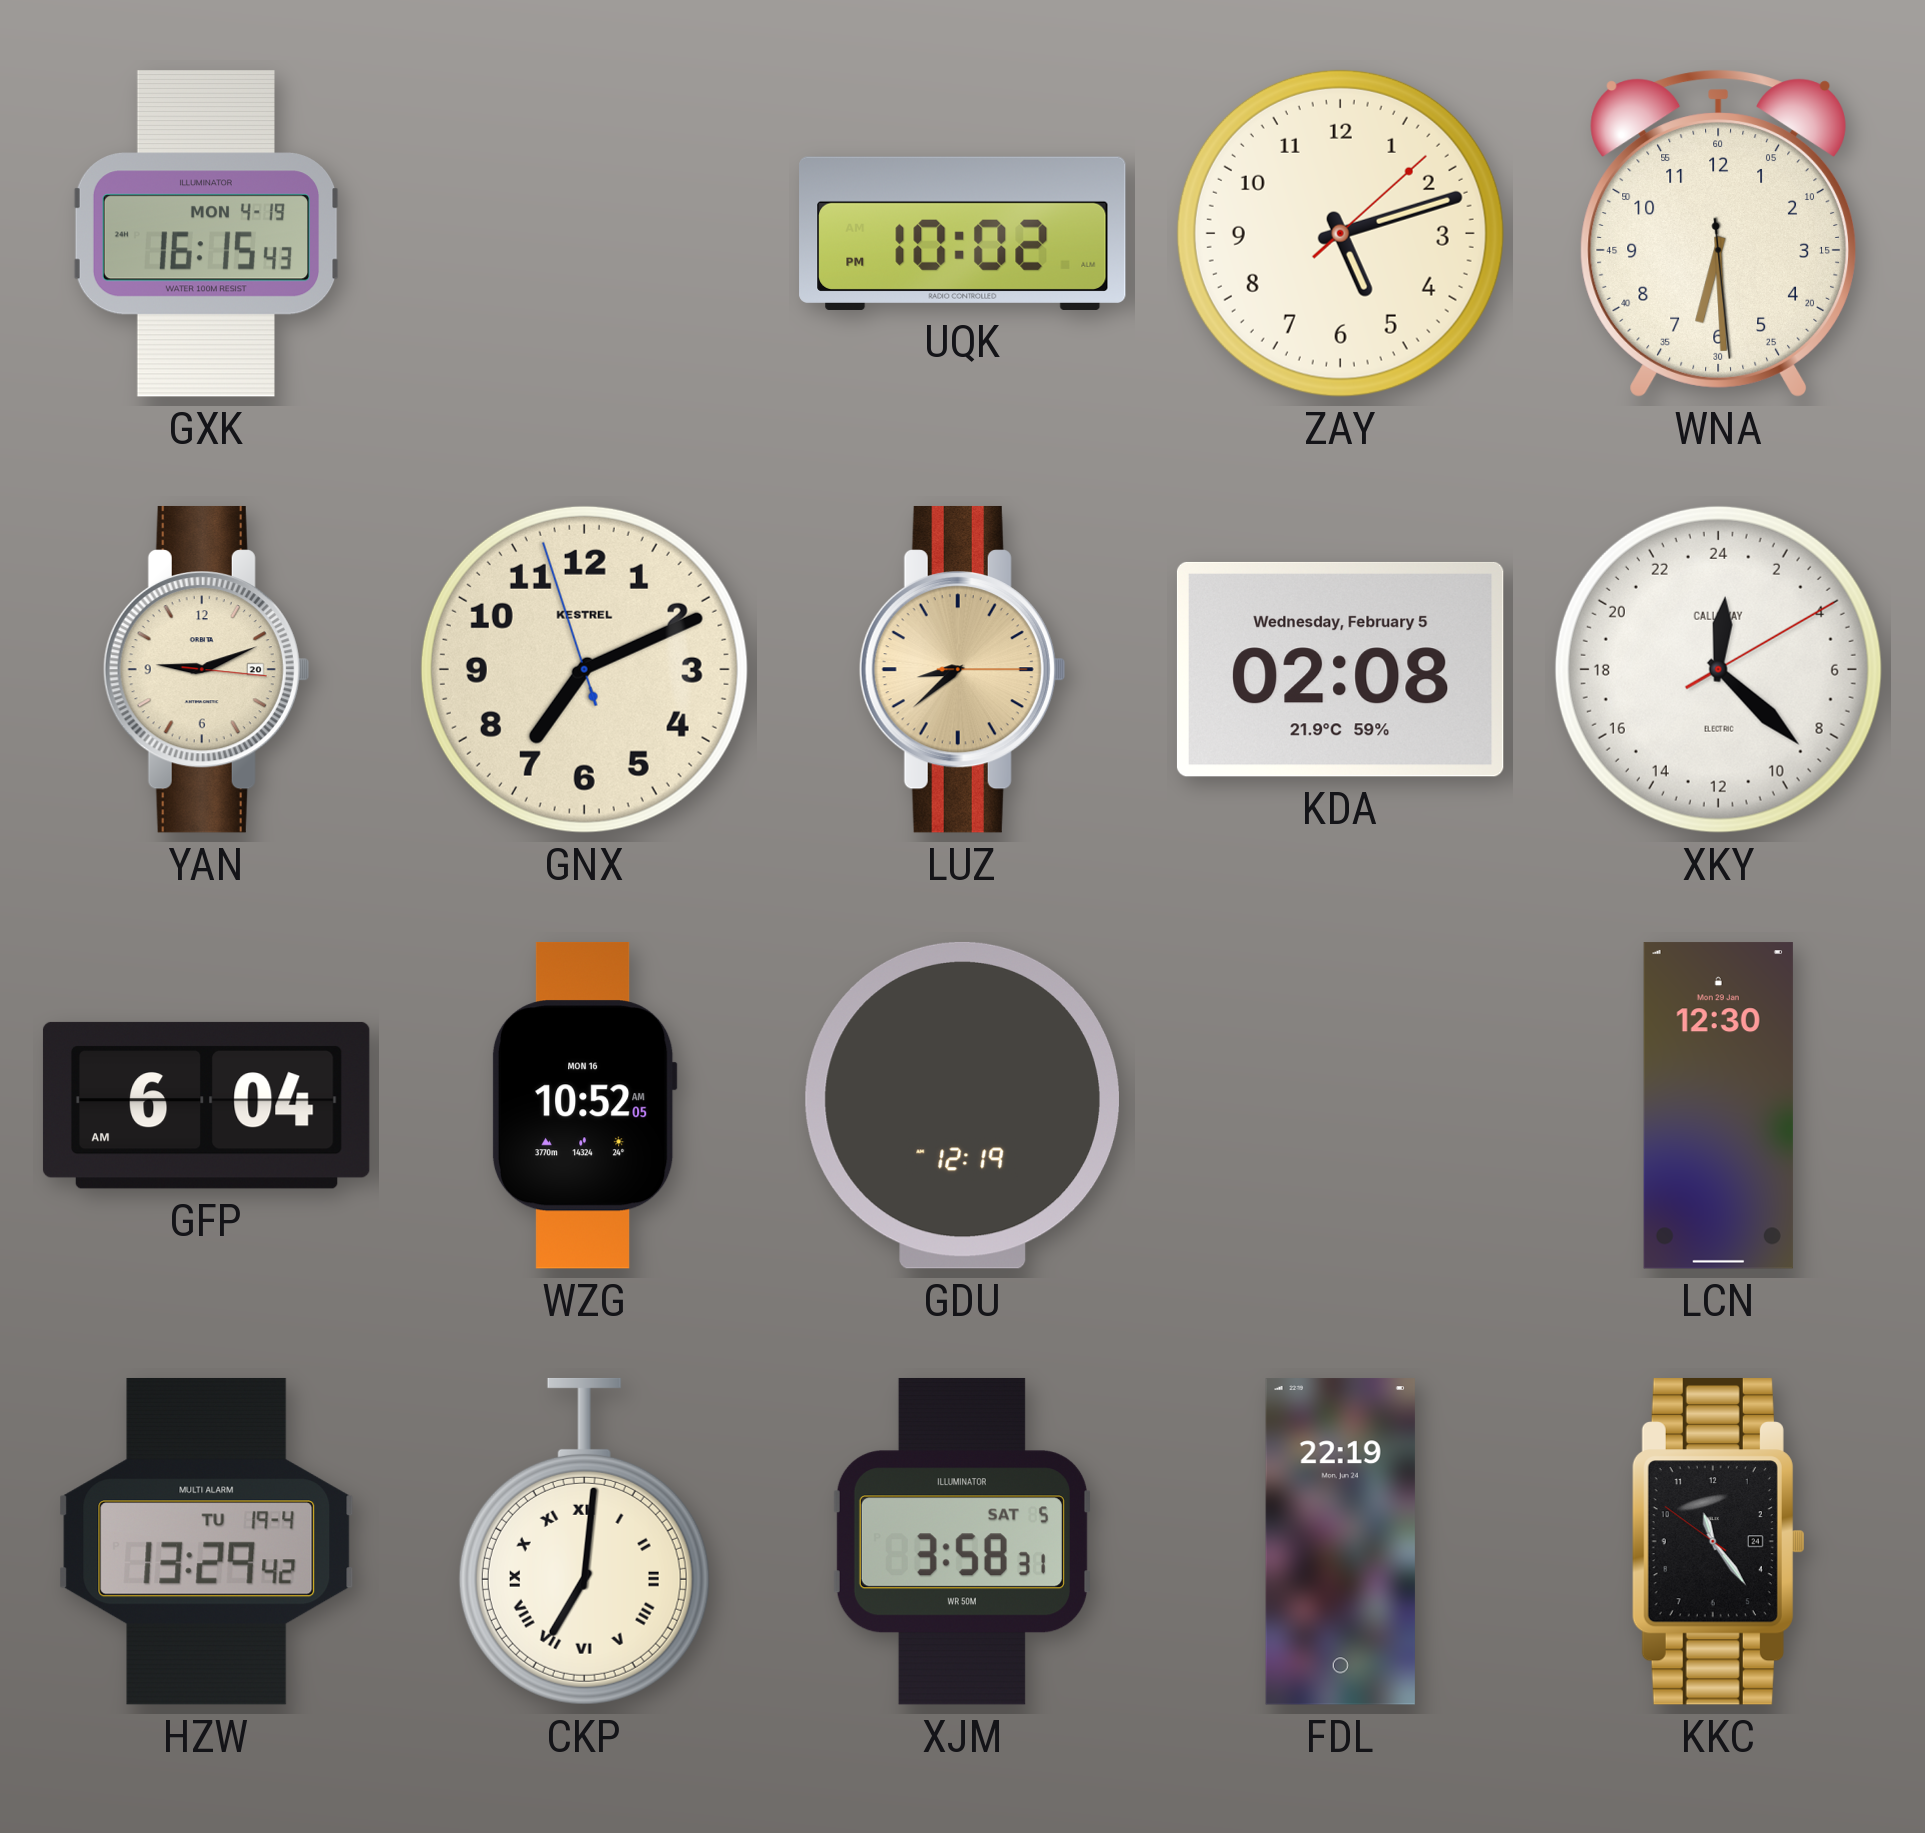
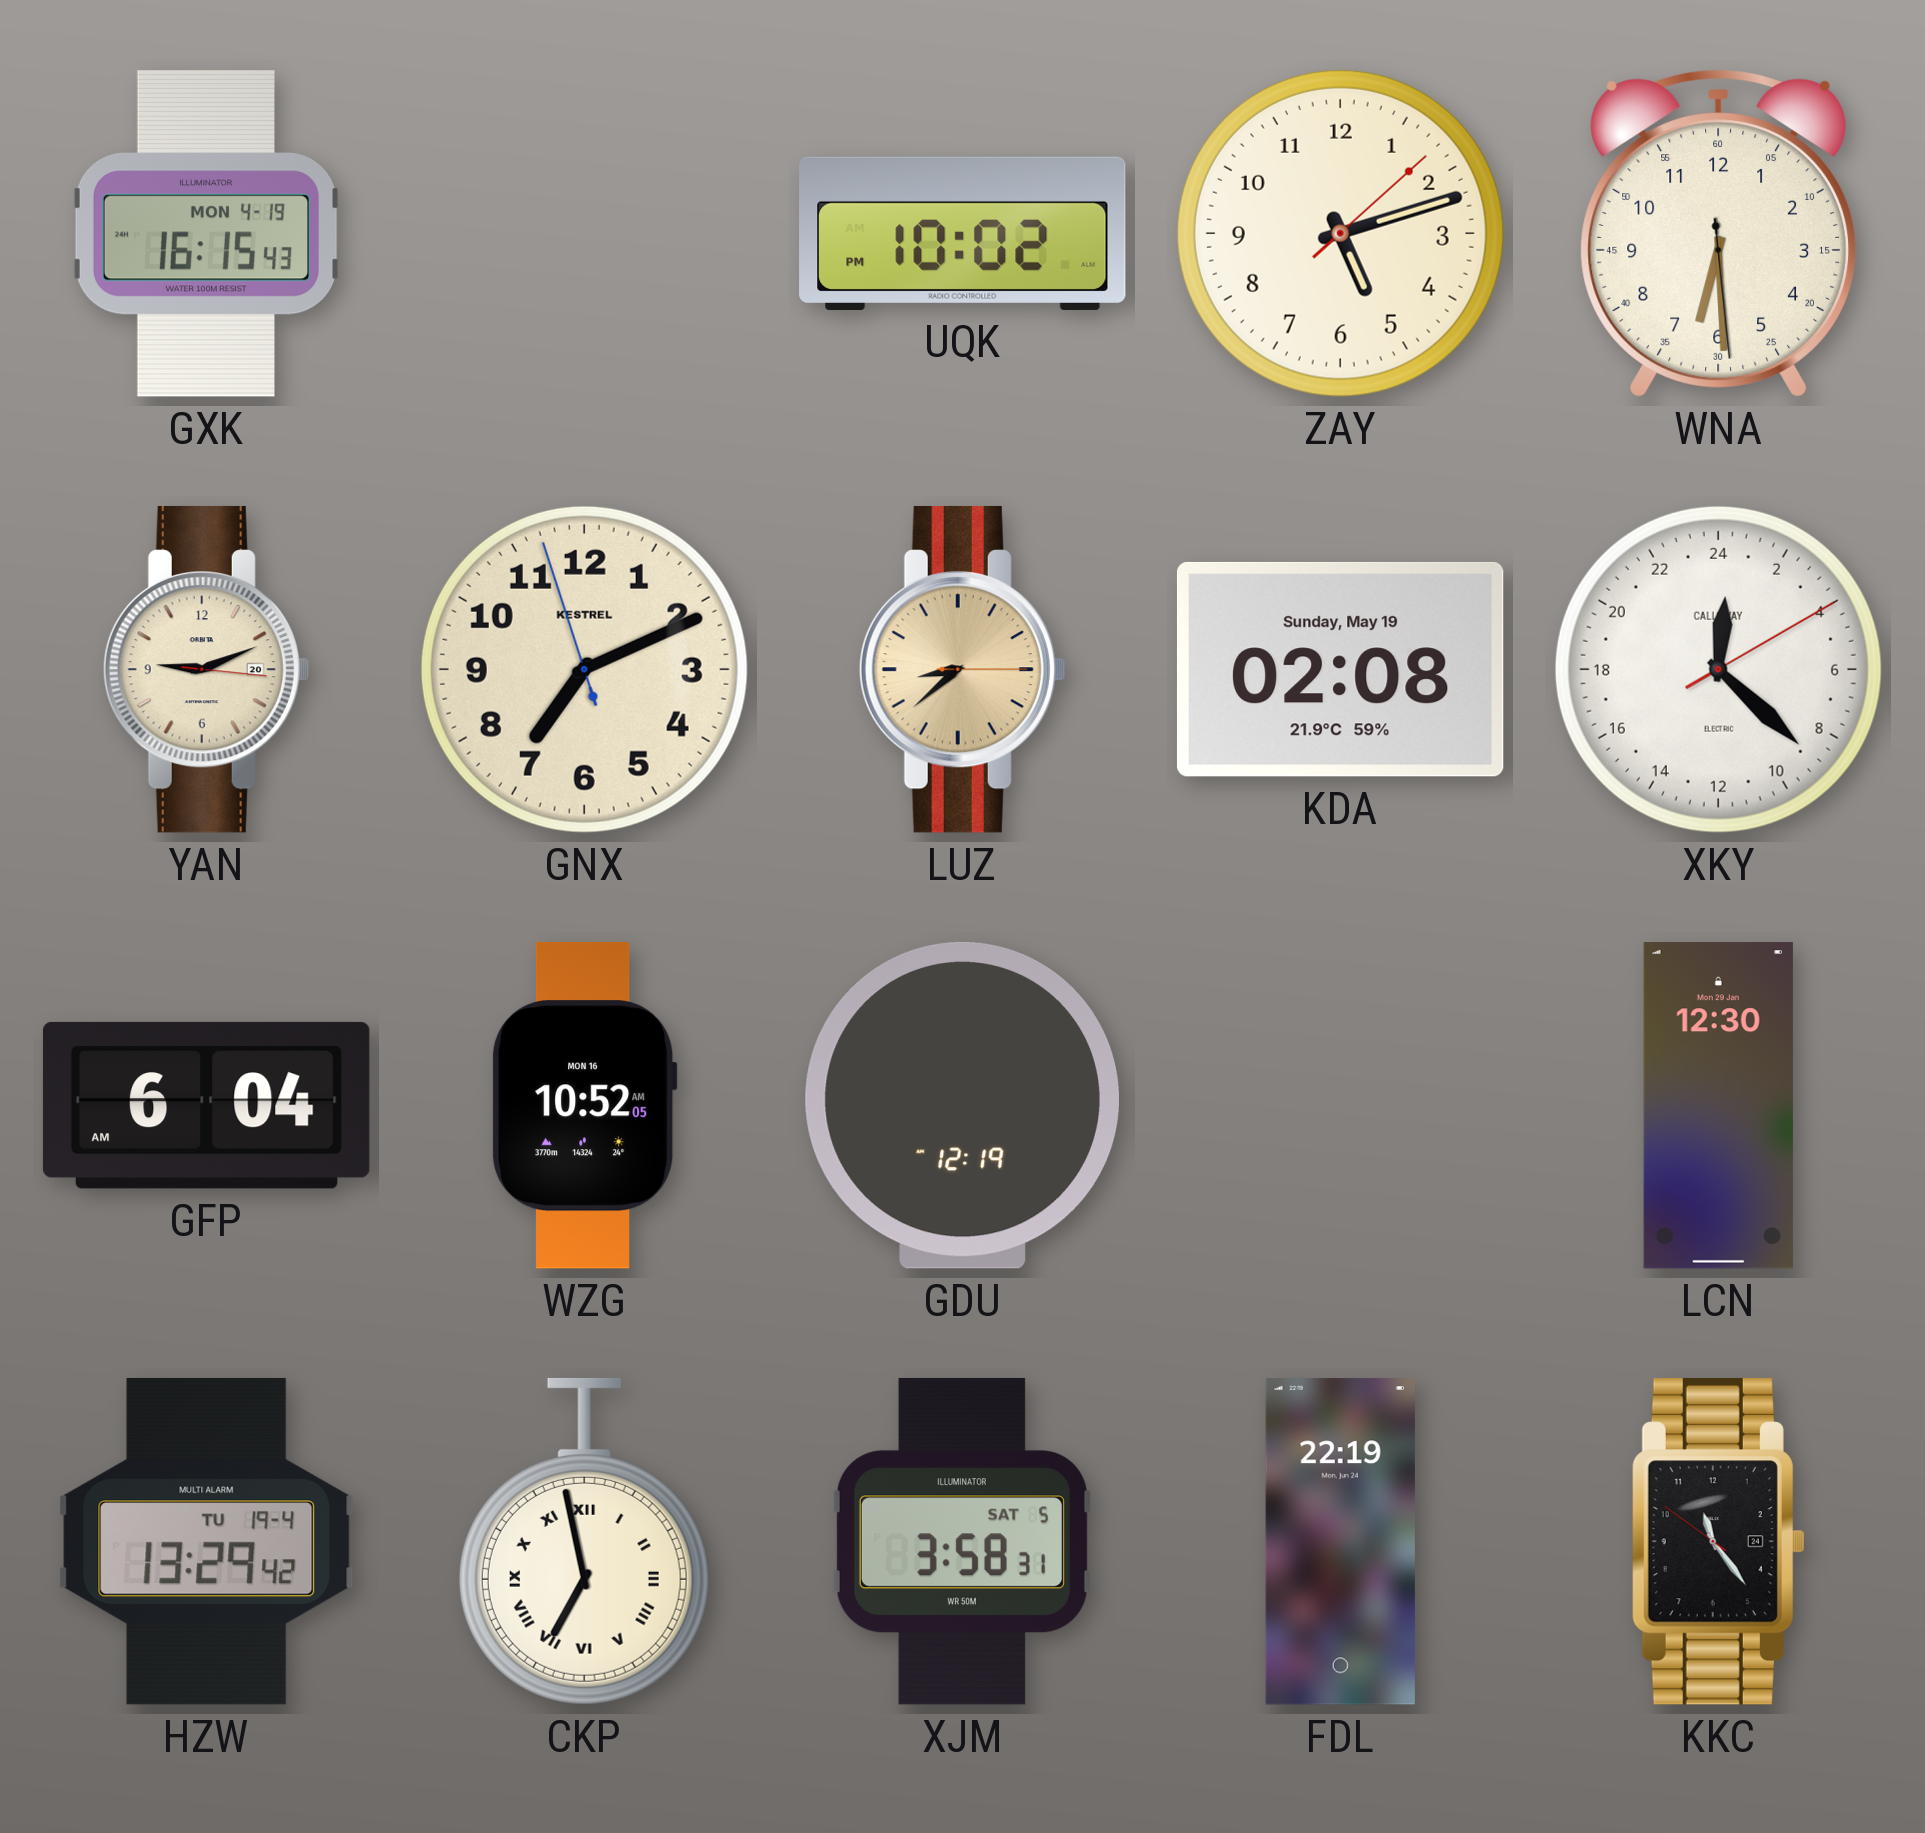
KDA date: Wednesday, February 5 -> Sunday, May 19
CKP: 7:01 -> 6:58
